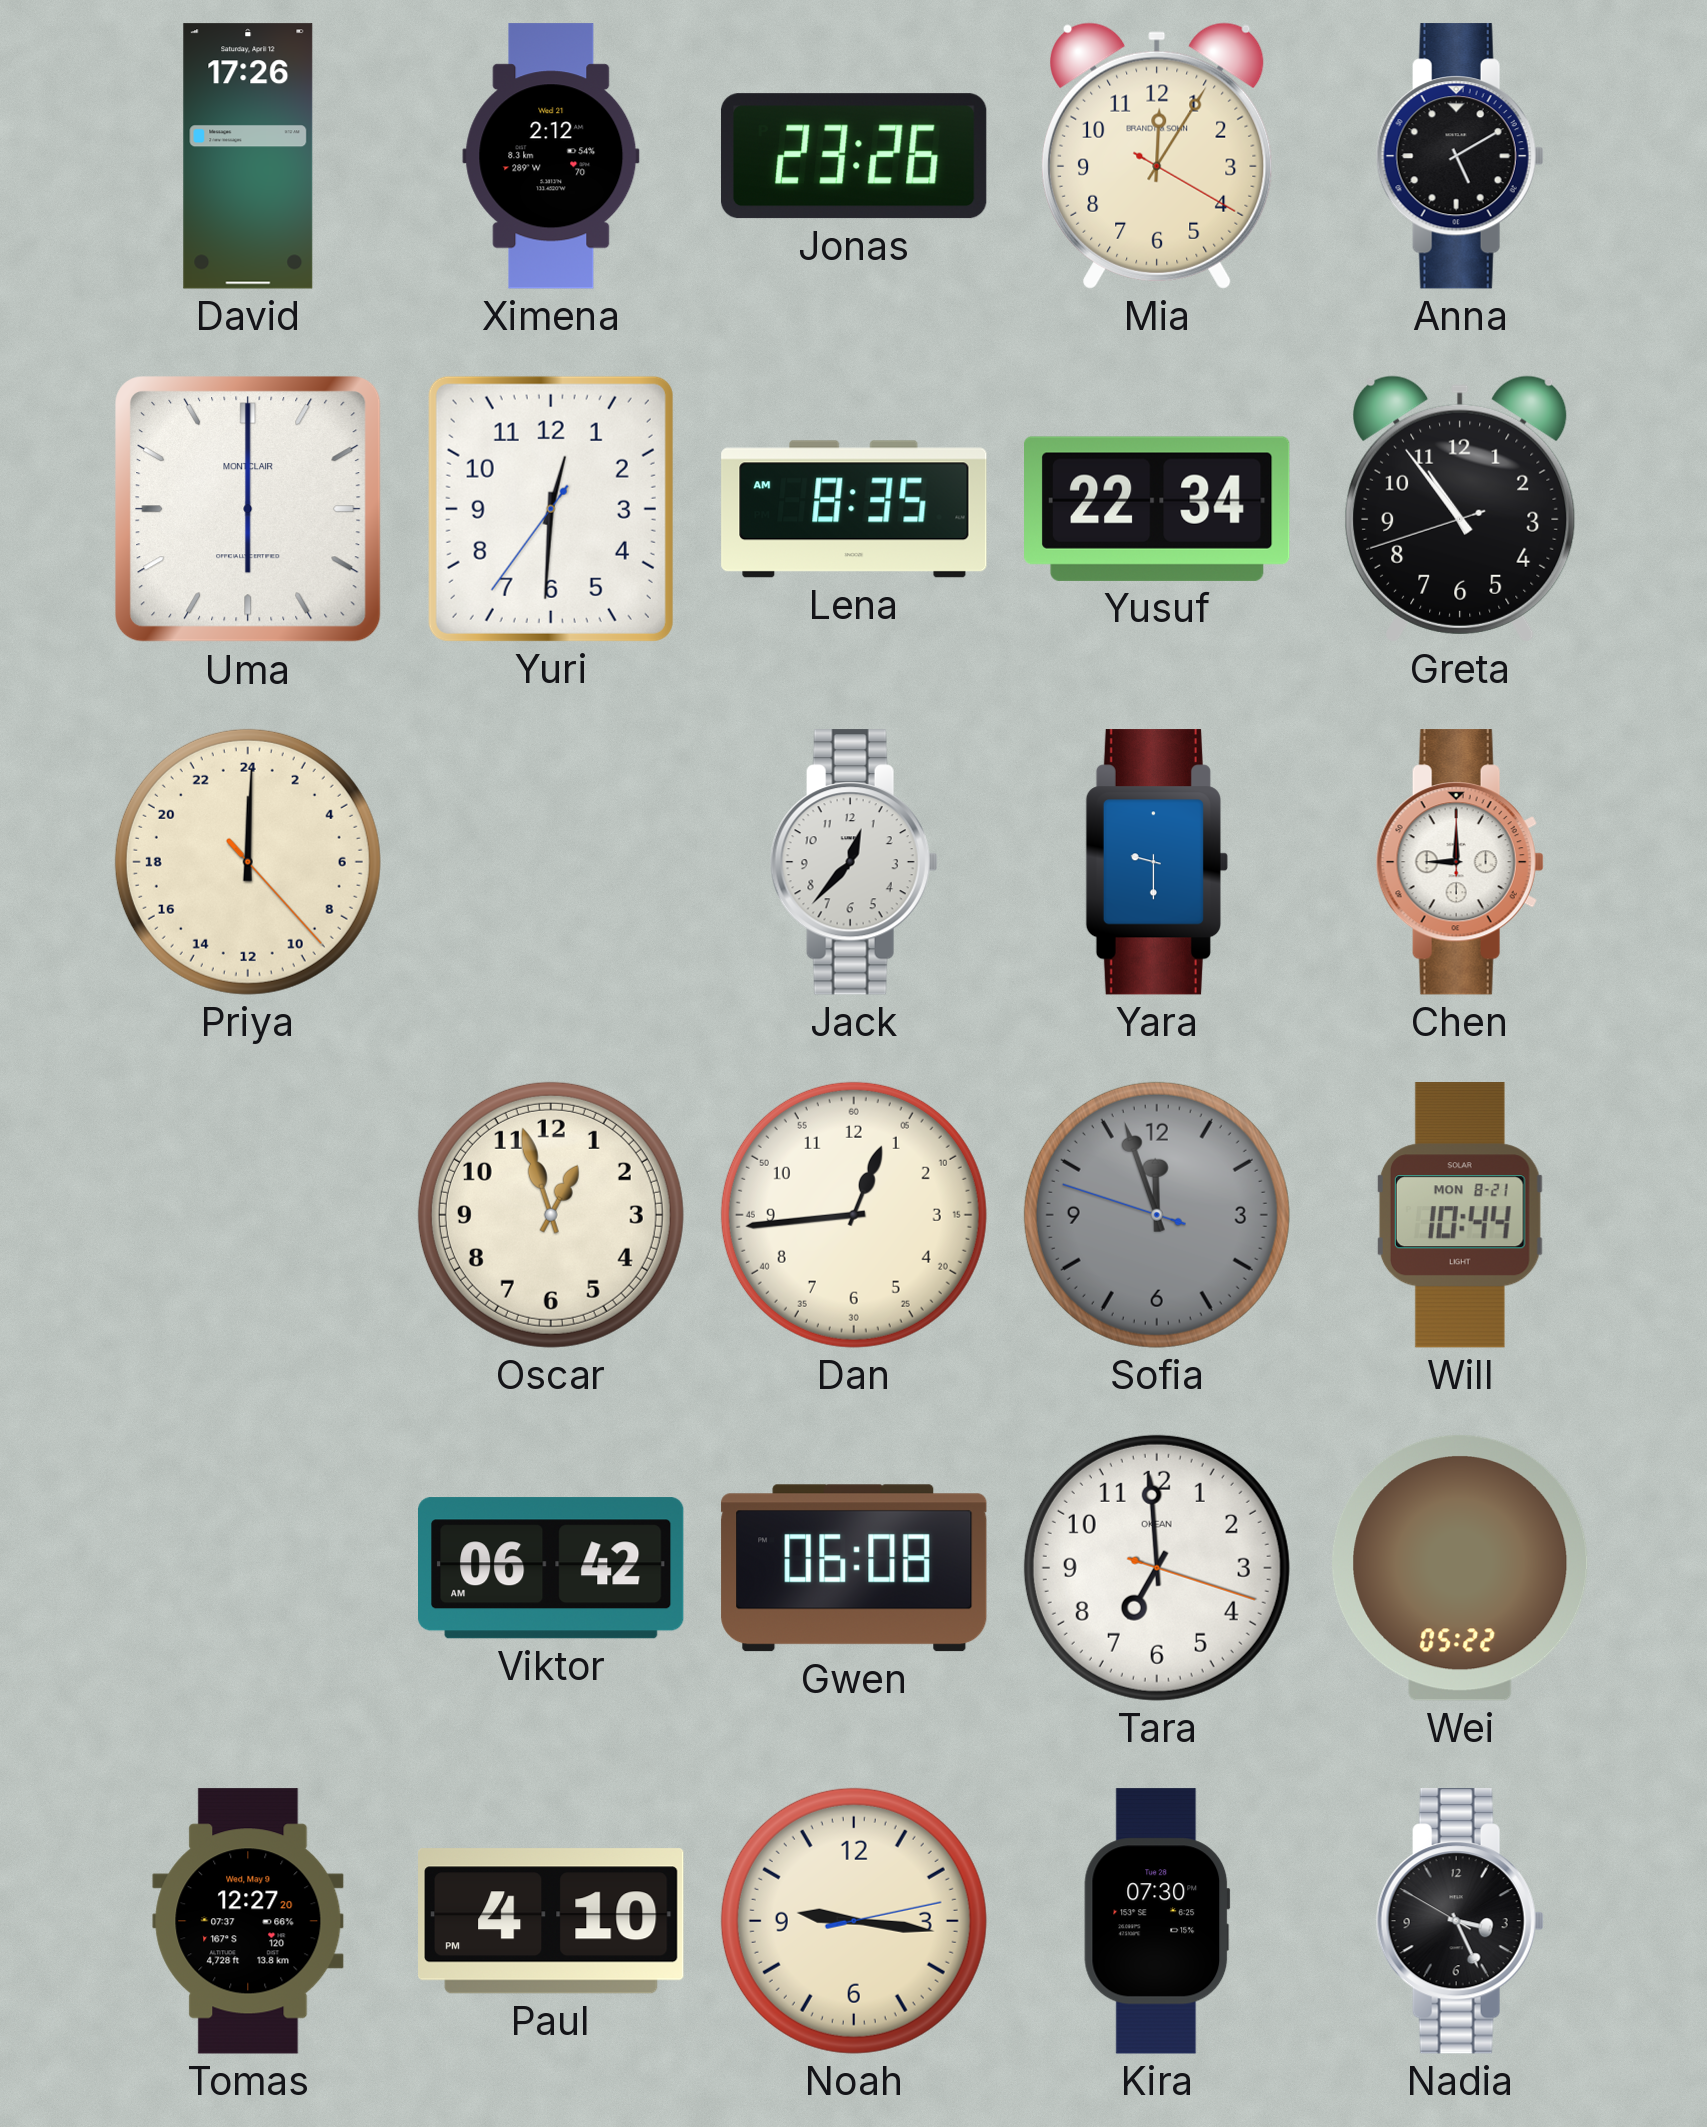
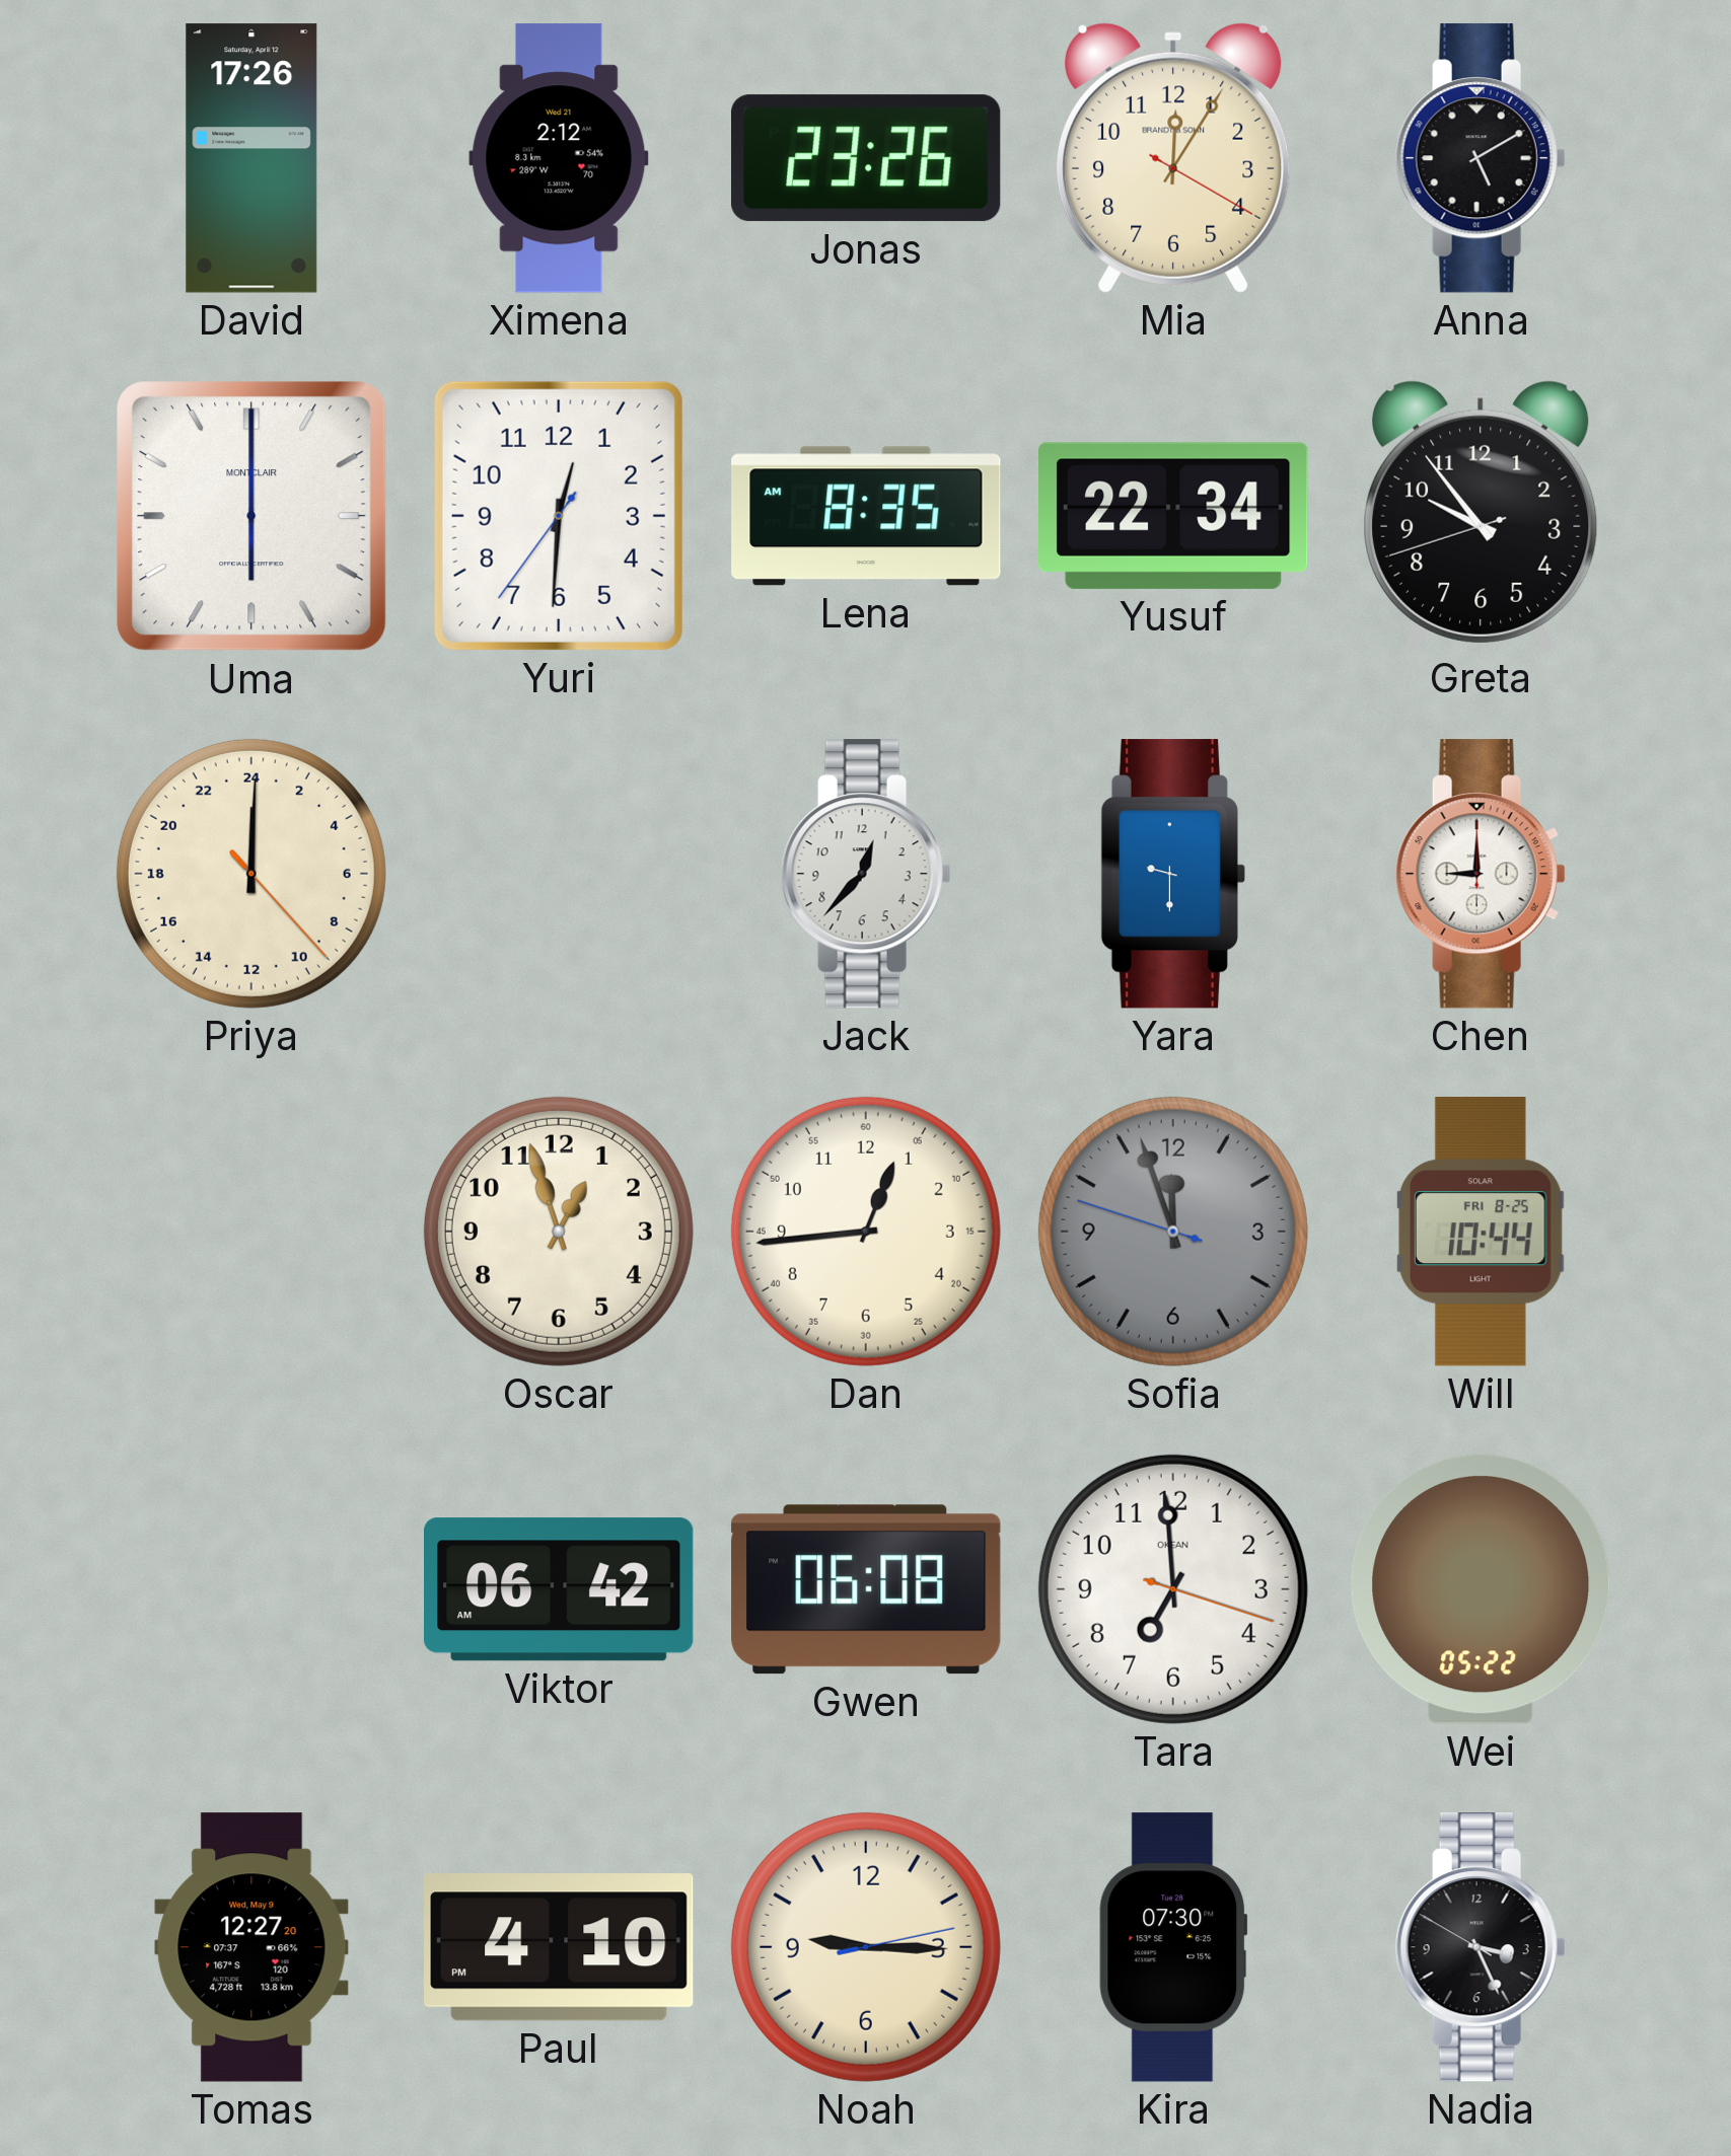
Greta: 10:53 -> 9:53
Will date: MON 8-21 -> FRI 8-25
Noah: 9:16 -> 9:15
